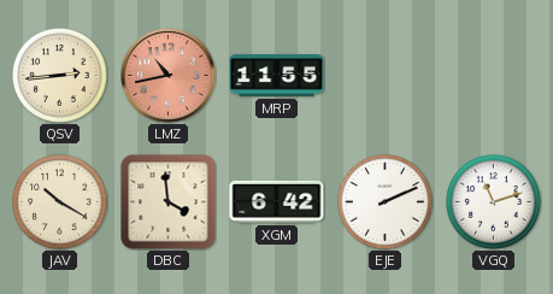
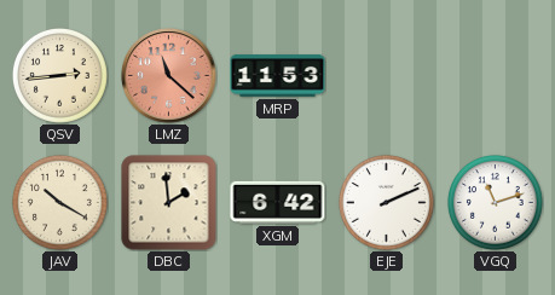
LMZ: 10:43 -> 11:22
MRP: 11:55 -> 11:53
DBC: 3:59 -> 1:59
